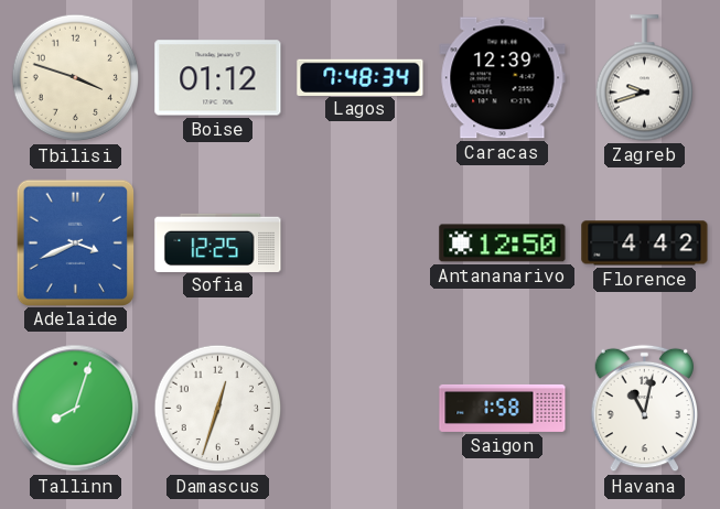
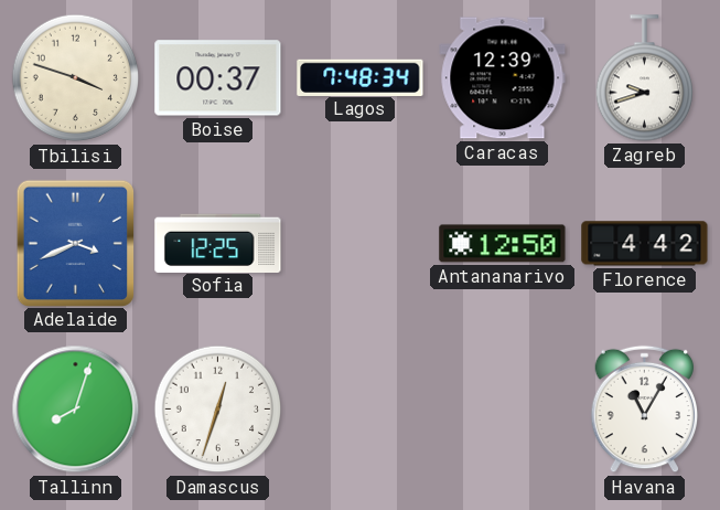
Boise: 01:12 -> 00:37
Saigon: 1:58 -> none
Havana: 11:02 -> 11:05
